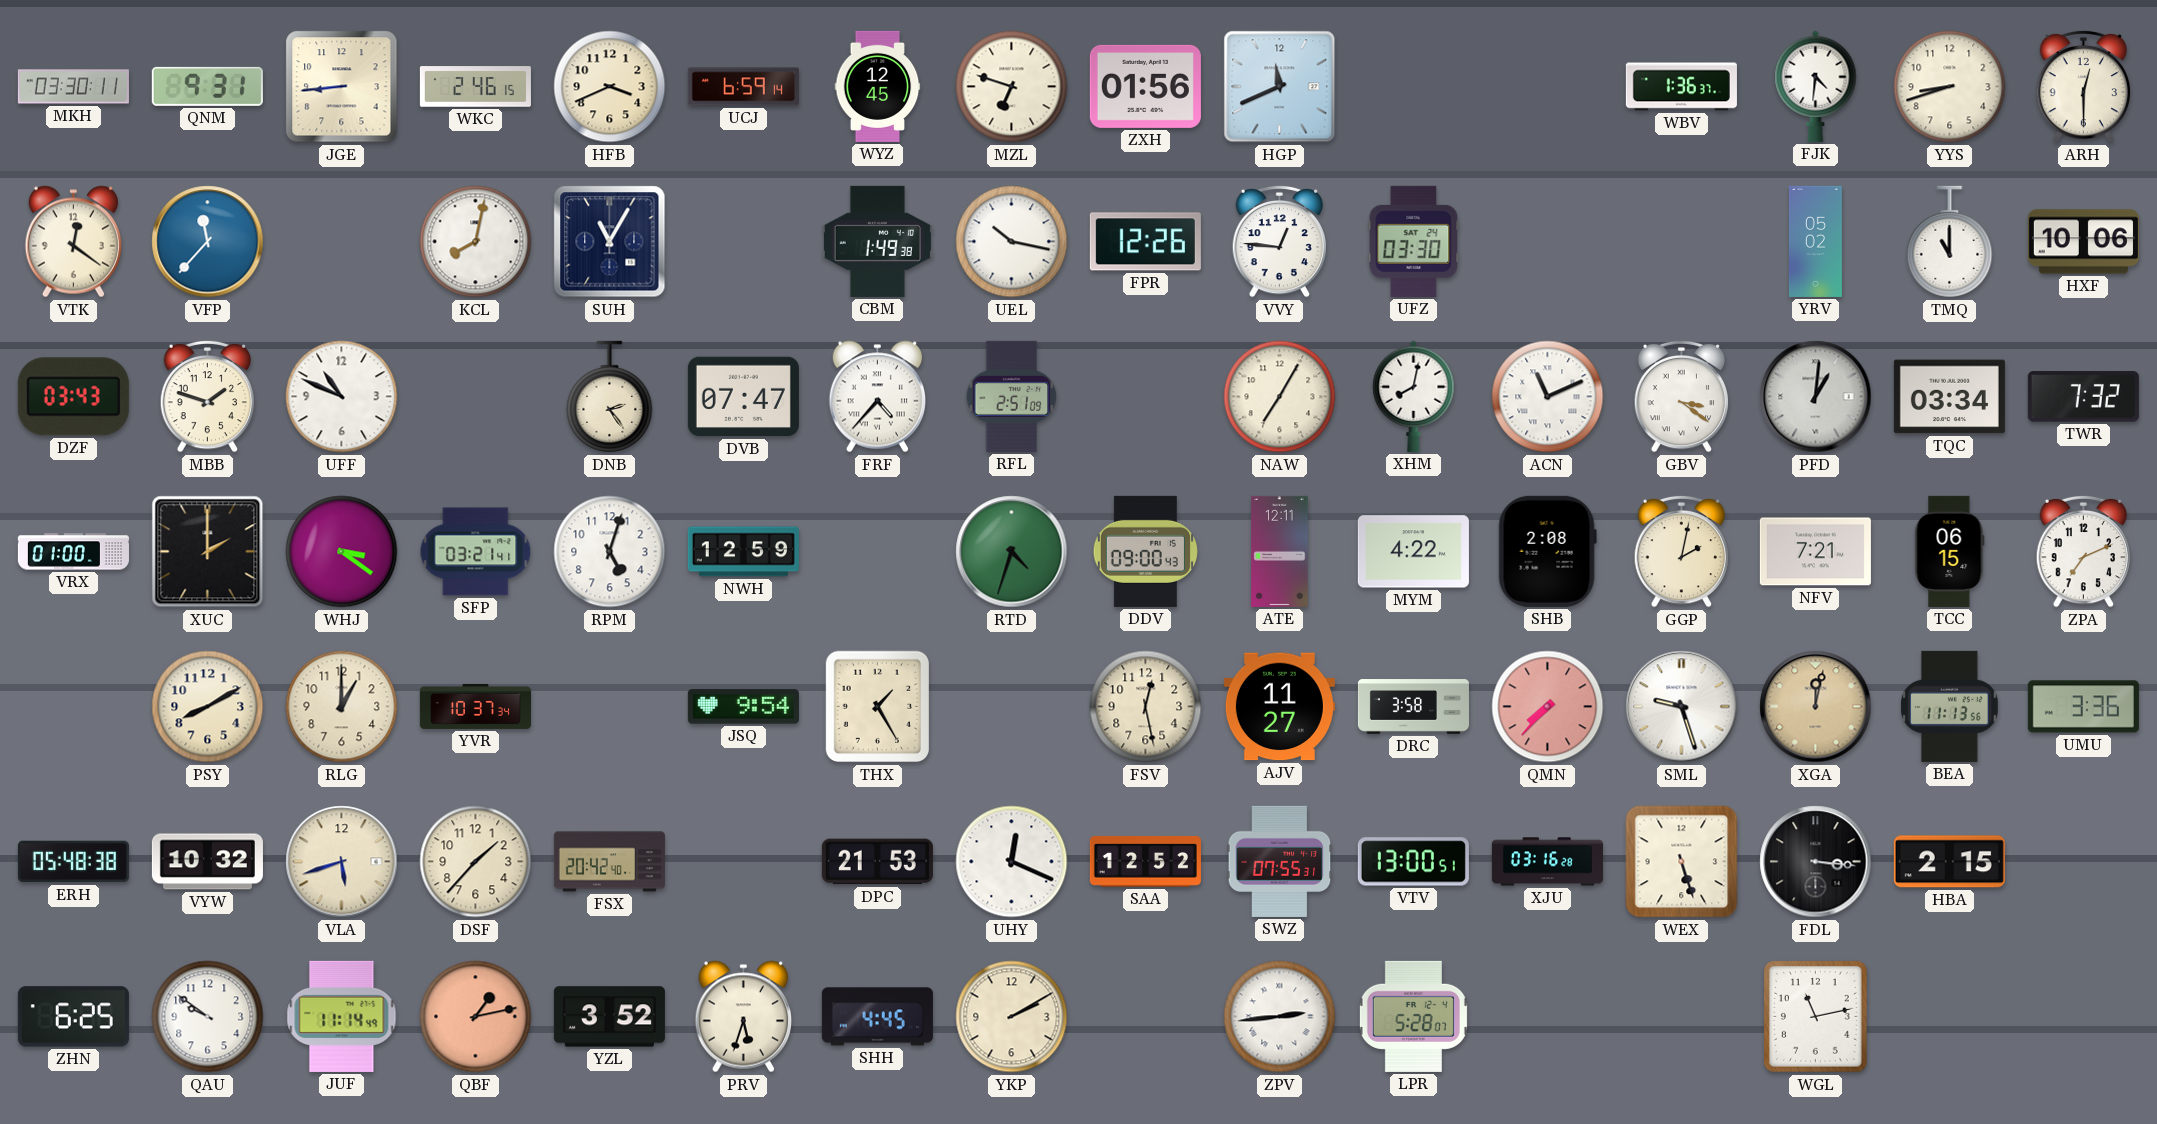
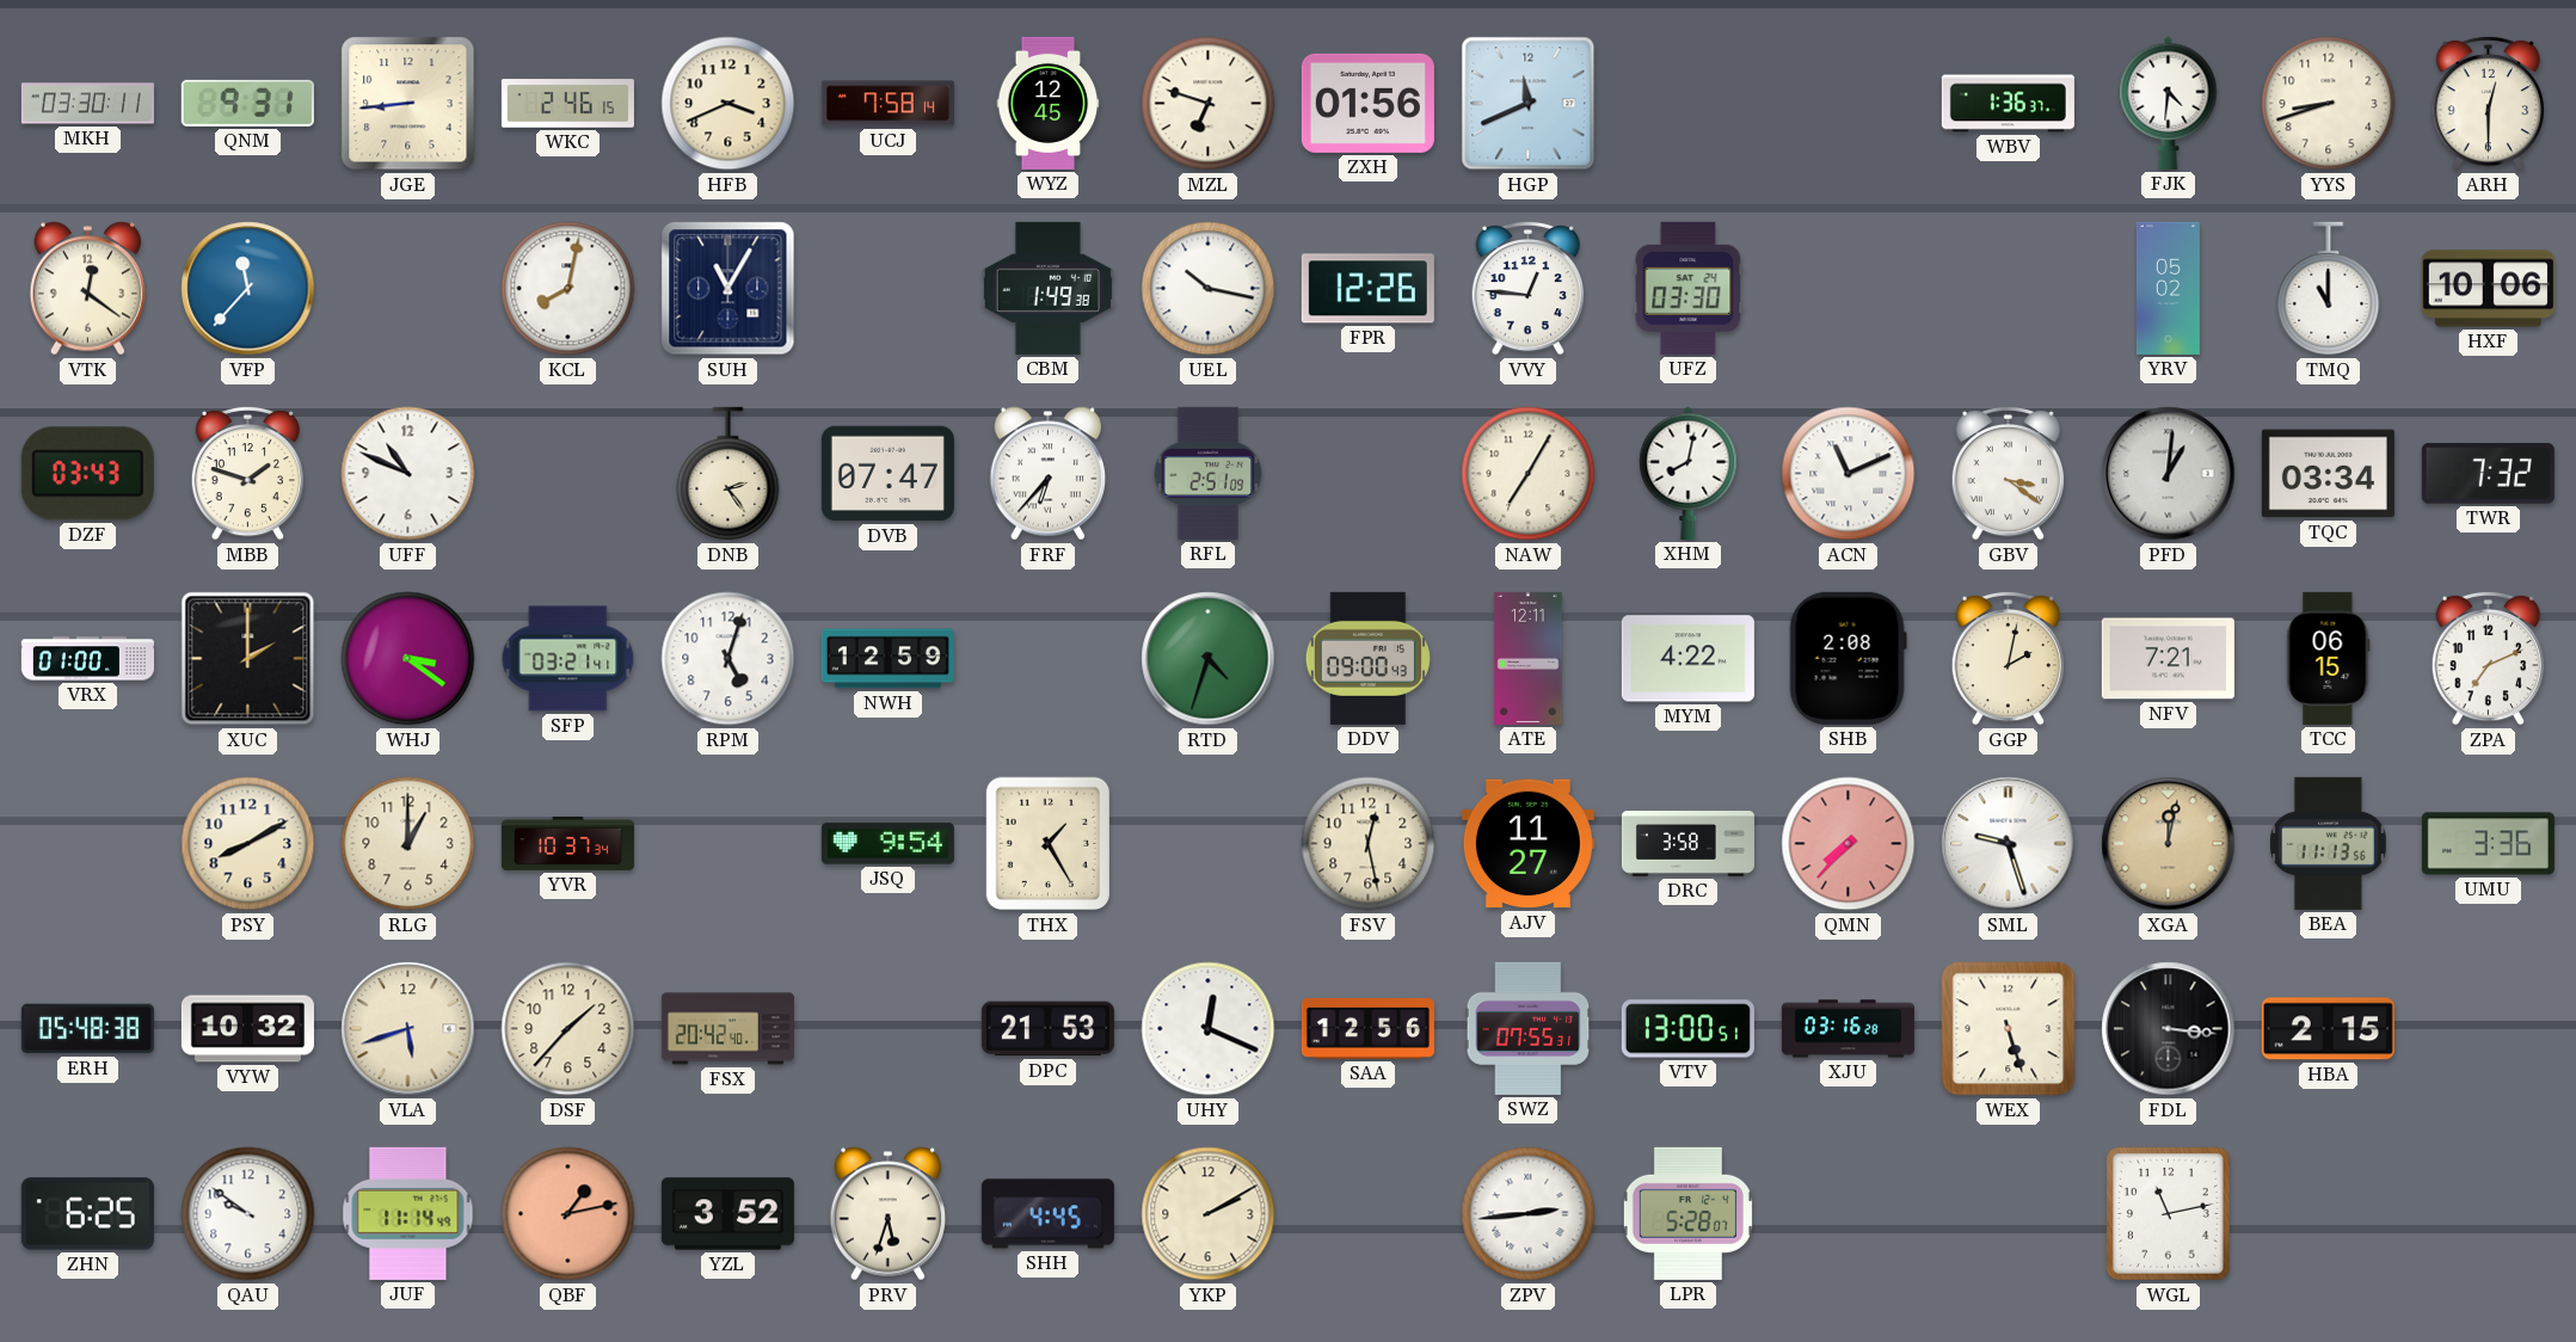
UCJ: 6:59 -> 7:58
FRF: 4:37 -> 6:37
SAA: 12:52 -> 12:56
